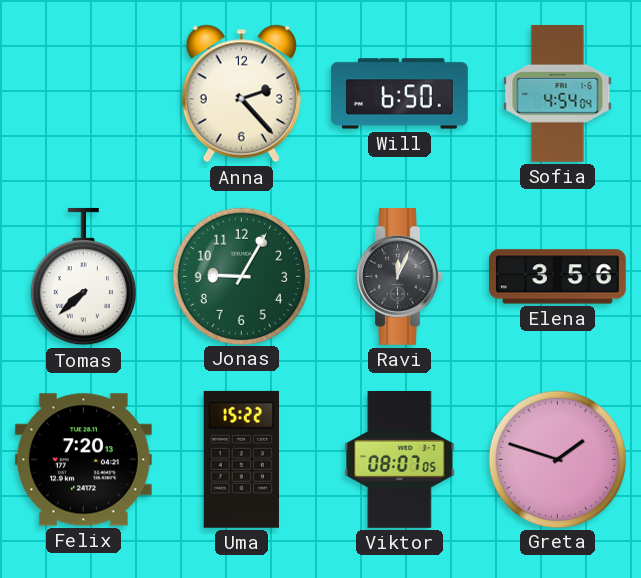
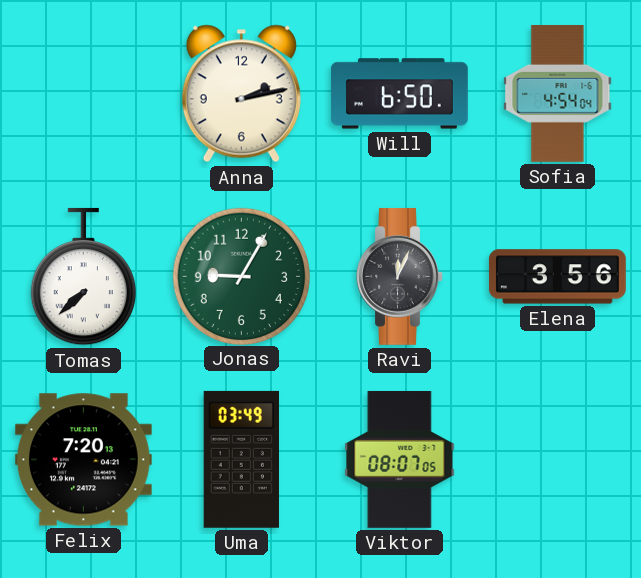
Anna: 2:23 -> 2:13
Uma: 15:22 -> 03:49
Greta: 1:48 -> none
